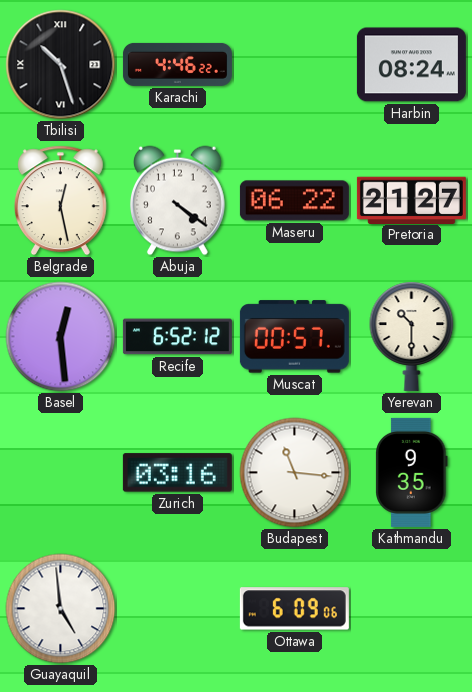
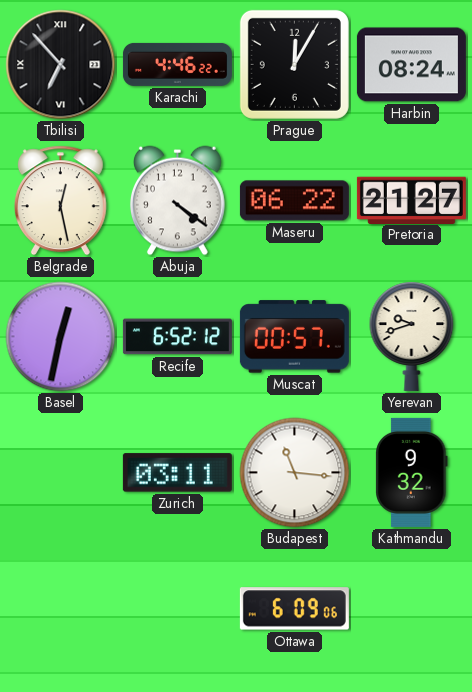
Tbilisi: 10:27 -> 6:53
Prague: none -> 12:05
Basel: 12:29 -> 12:32
Yerevan: 10:30 -> 9:42
Zurich: 03:16 -> 03:11
Kathmandu: 9:35 -> 9:32
Guayaquil: 4:59 -> none
